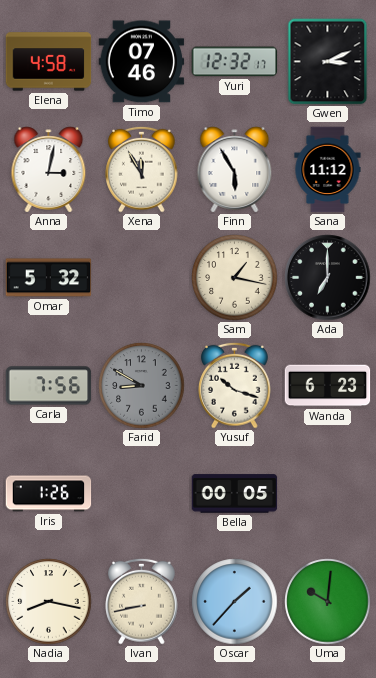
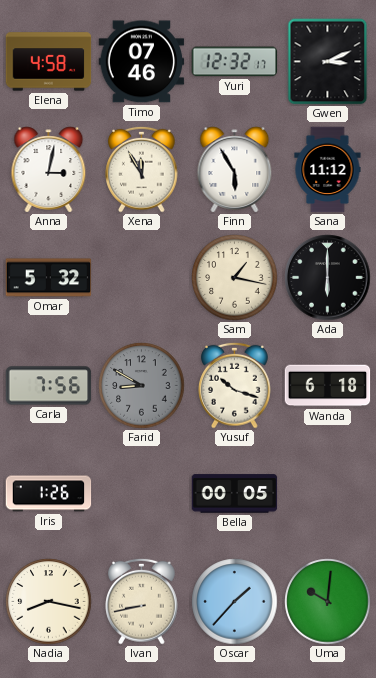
Ada: 7:00 -> 6:00
Wanda: 6:23 -> 6:18
